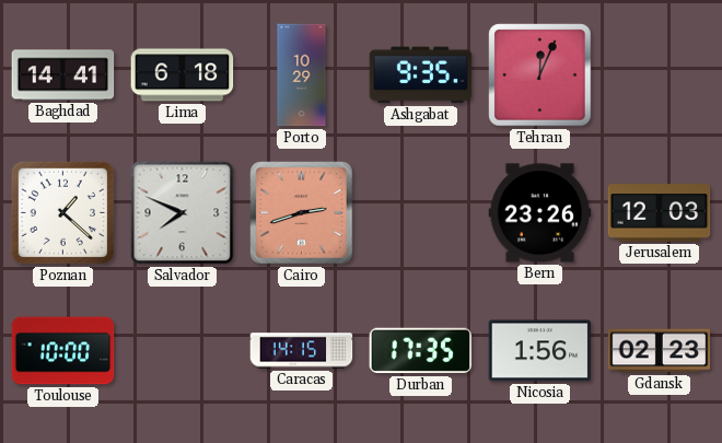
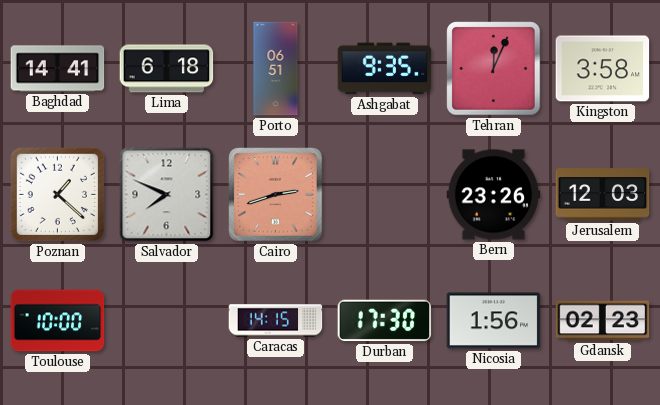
Porto: 10:29 -> 06:51
Kingston: none -> 3:58
Durban: 17:35 -> 17:30
